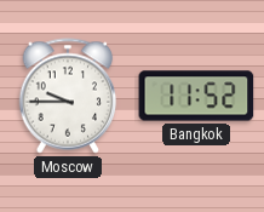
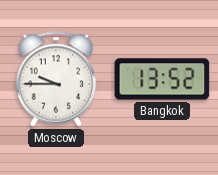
Bangkok: 11:52 -> 13:52
